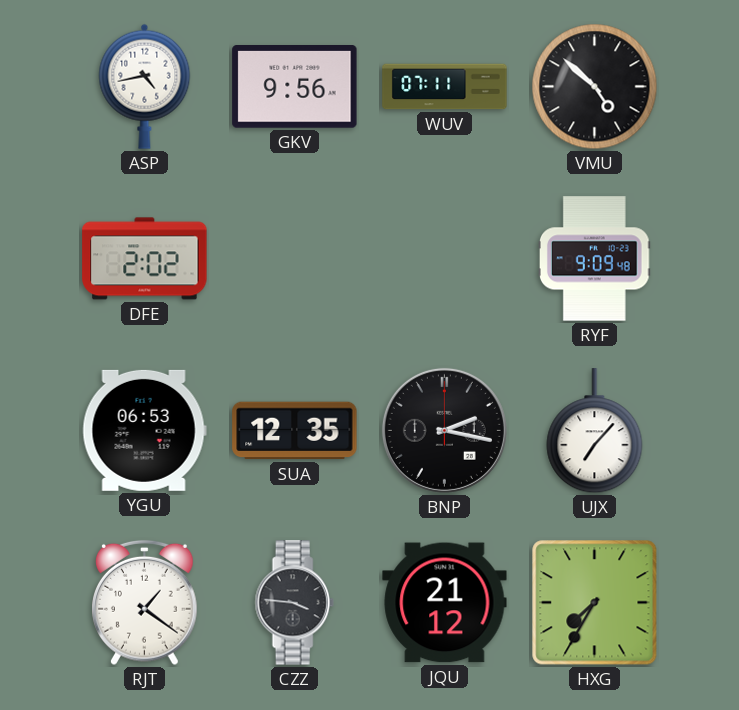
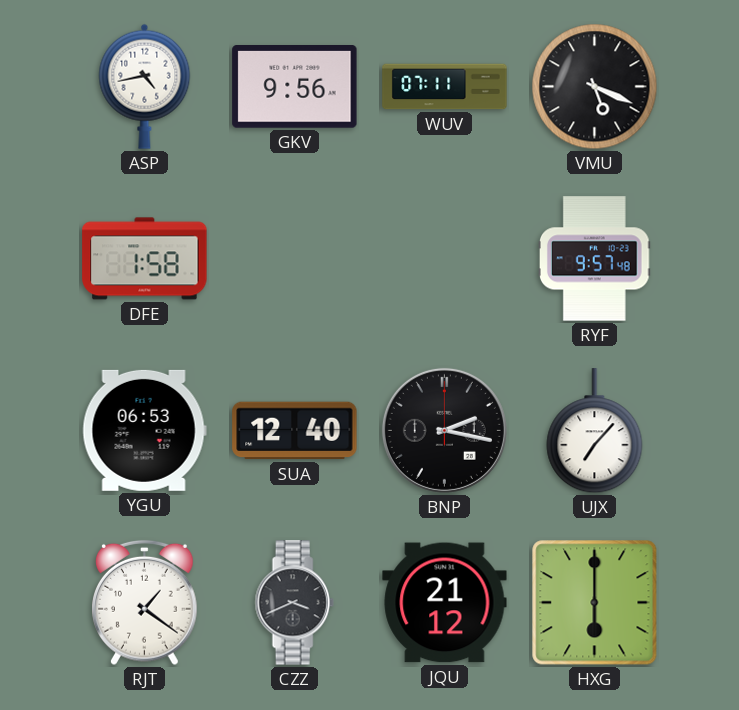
VMU: 4:52 -> 5:19
DFE: 2:02 -> 1:58
RYF: 9:09 -> 9:57
SUA: 12:35 -> 12:40
CZZ: 3:46 -> 3:41
HXG: 7:35 -> 6:00
